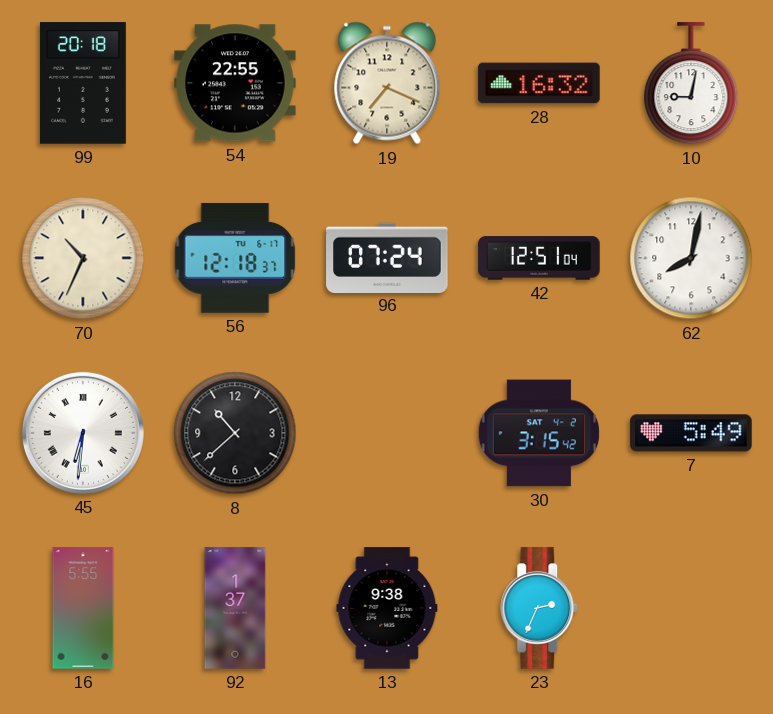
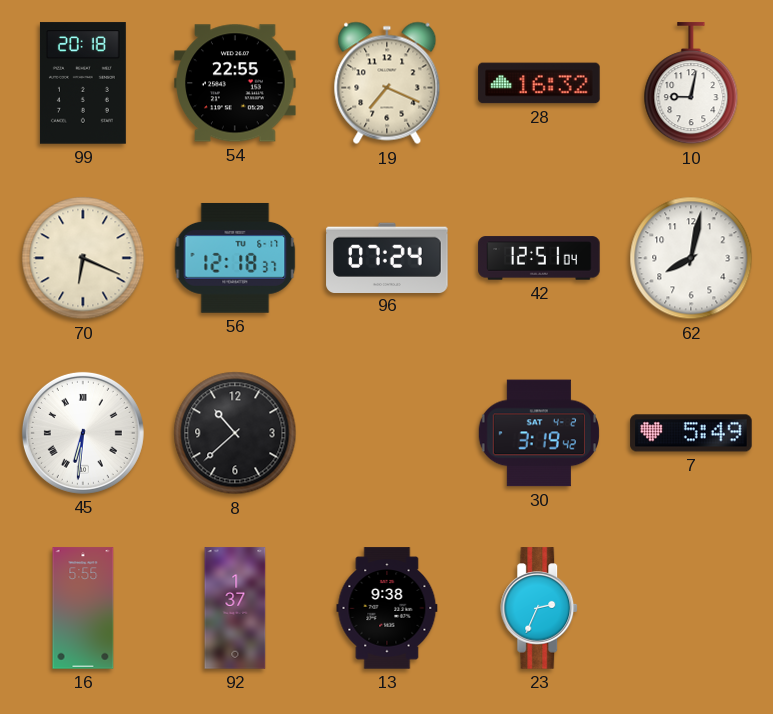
70: 10:34 -> 6:19
30: 3:15 -> 3:19
